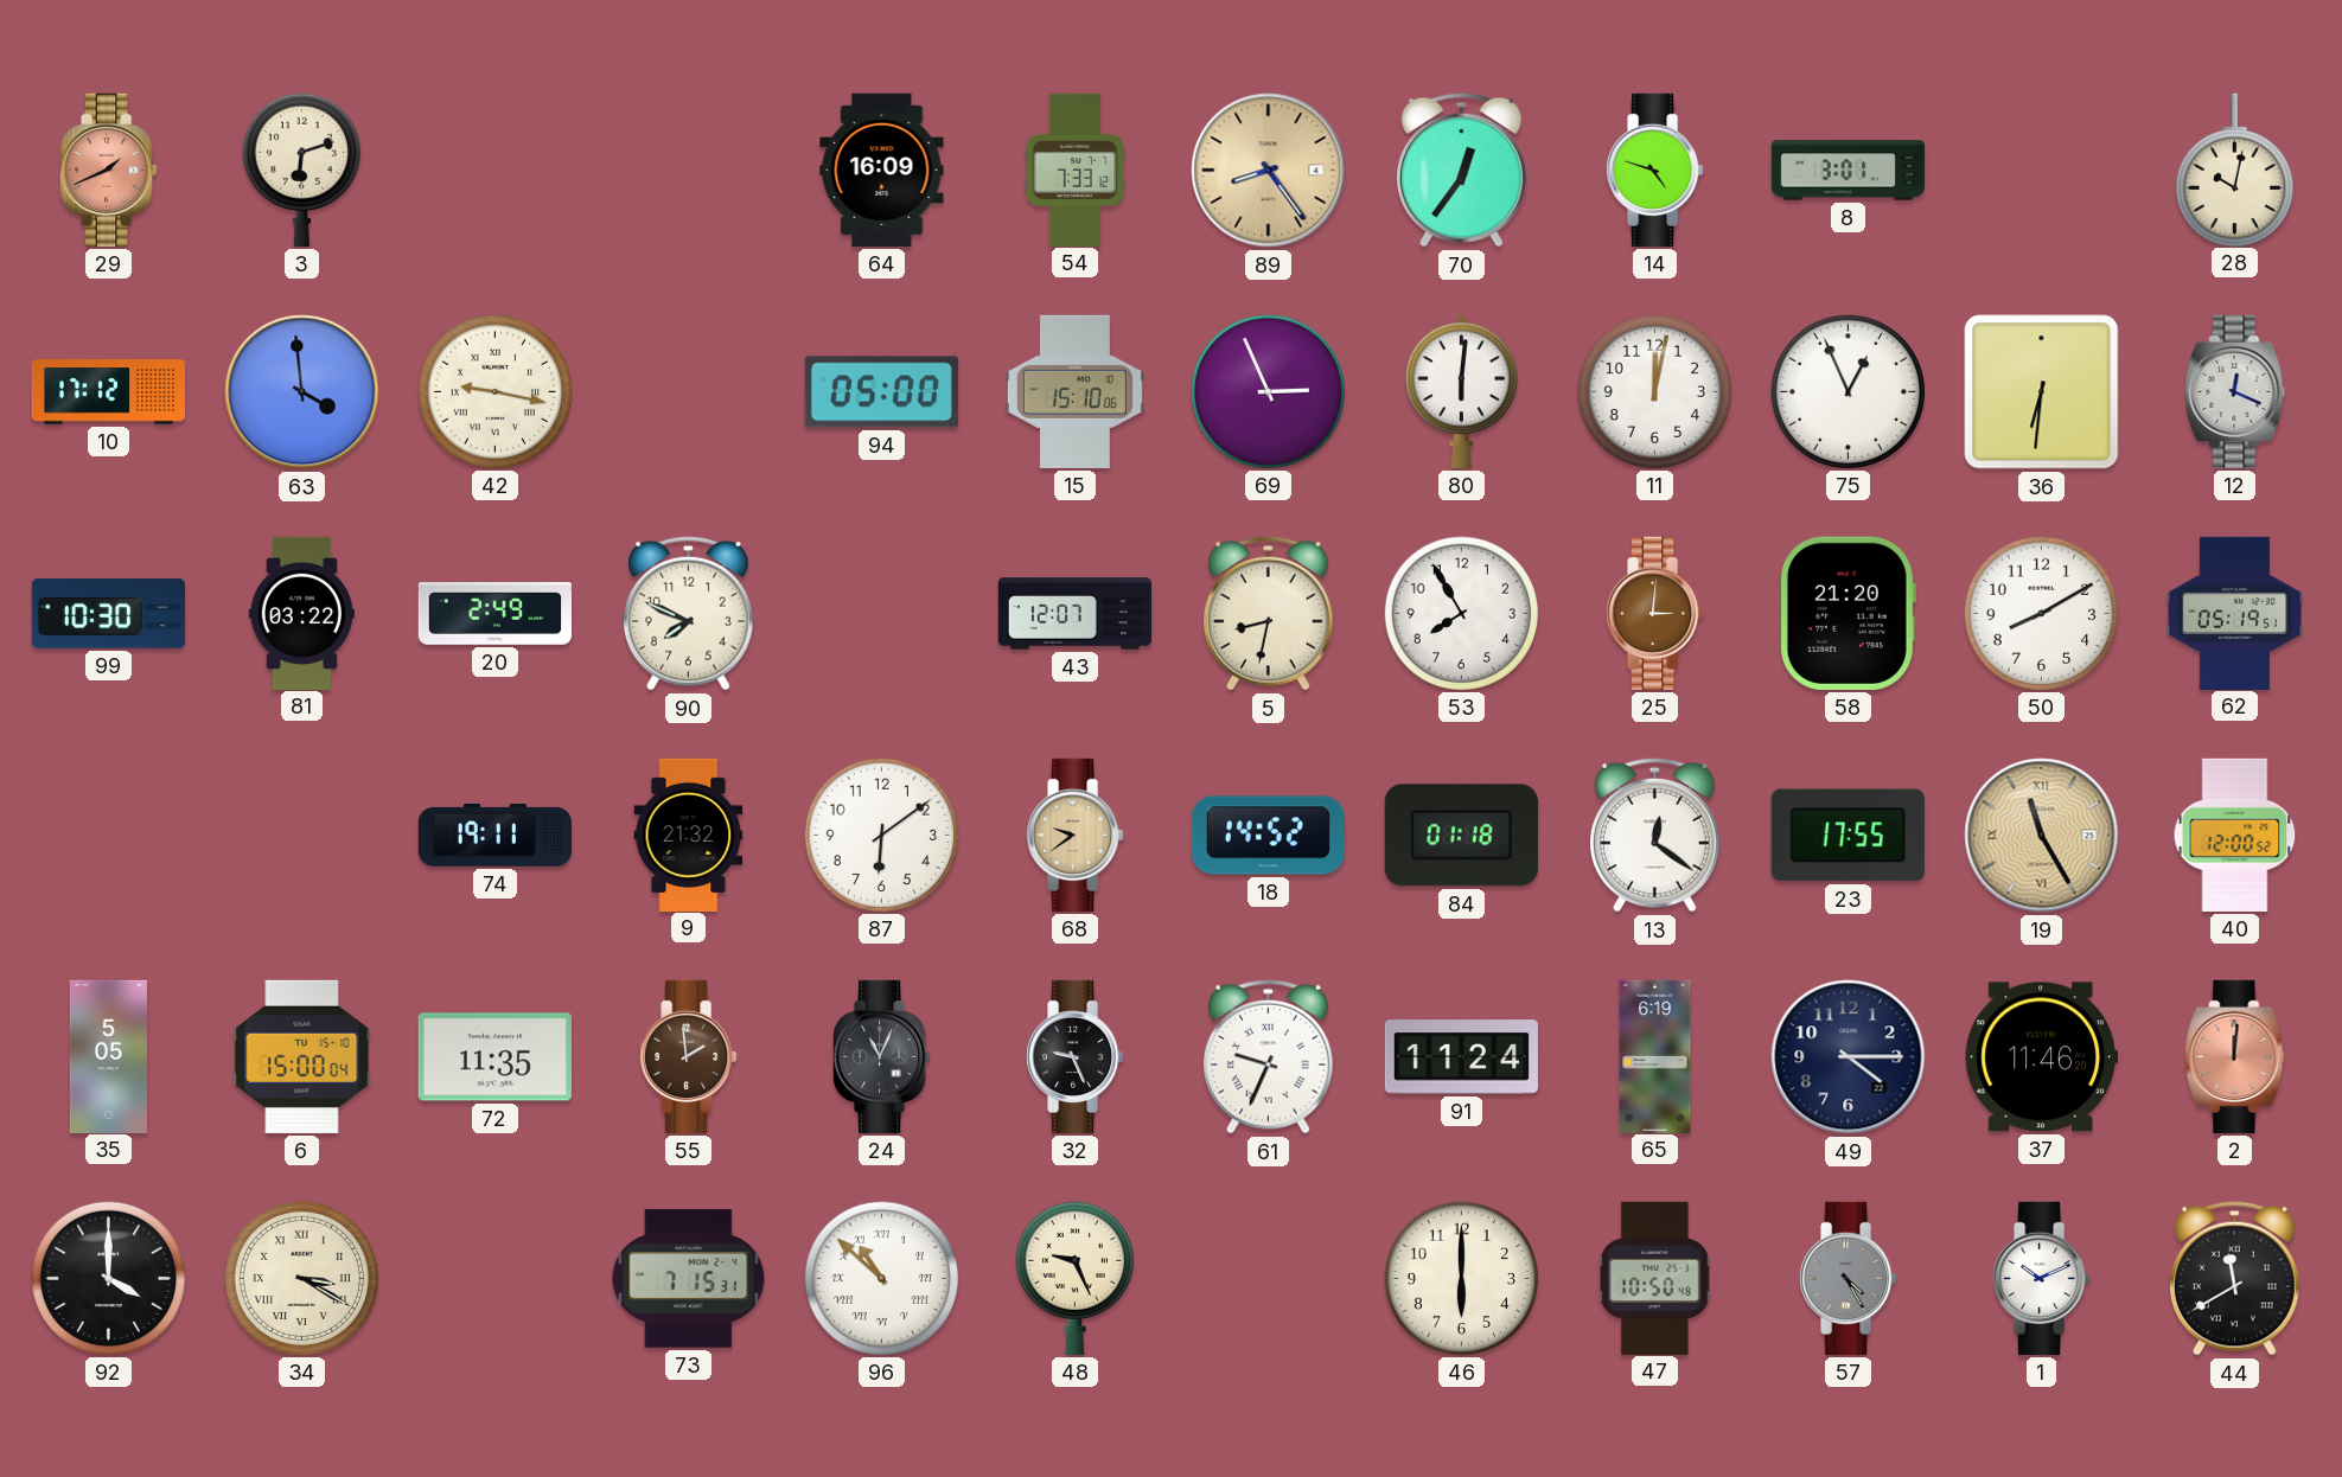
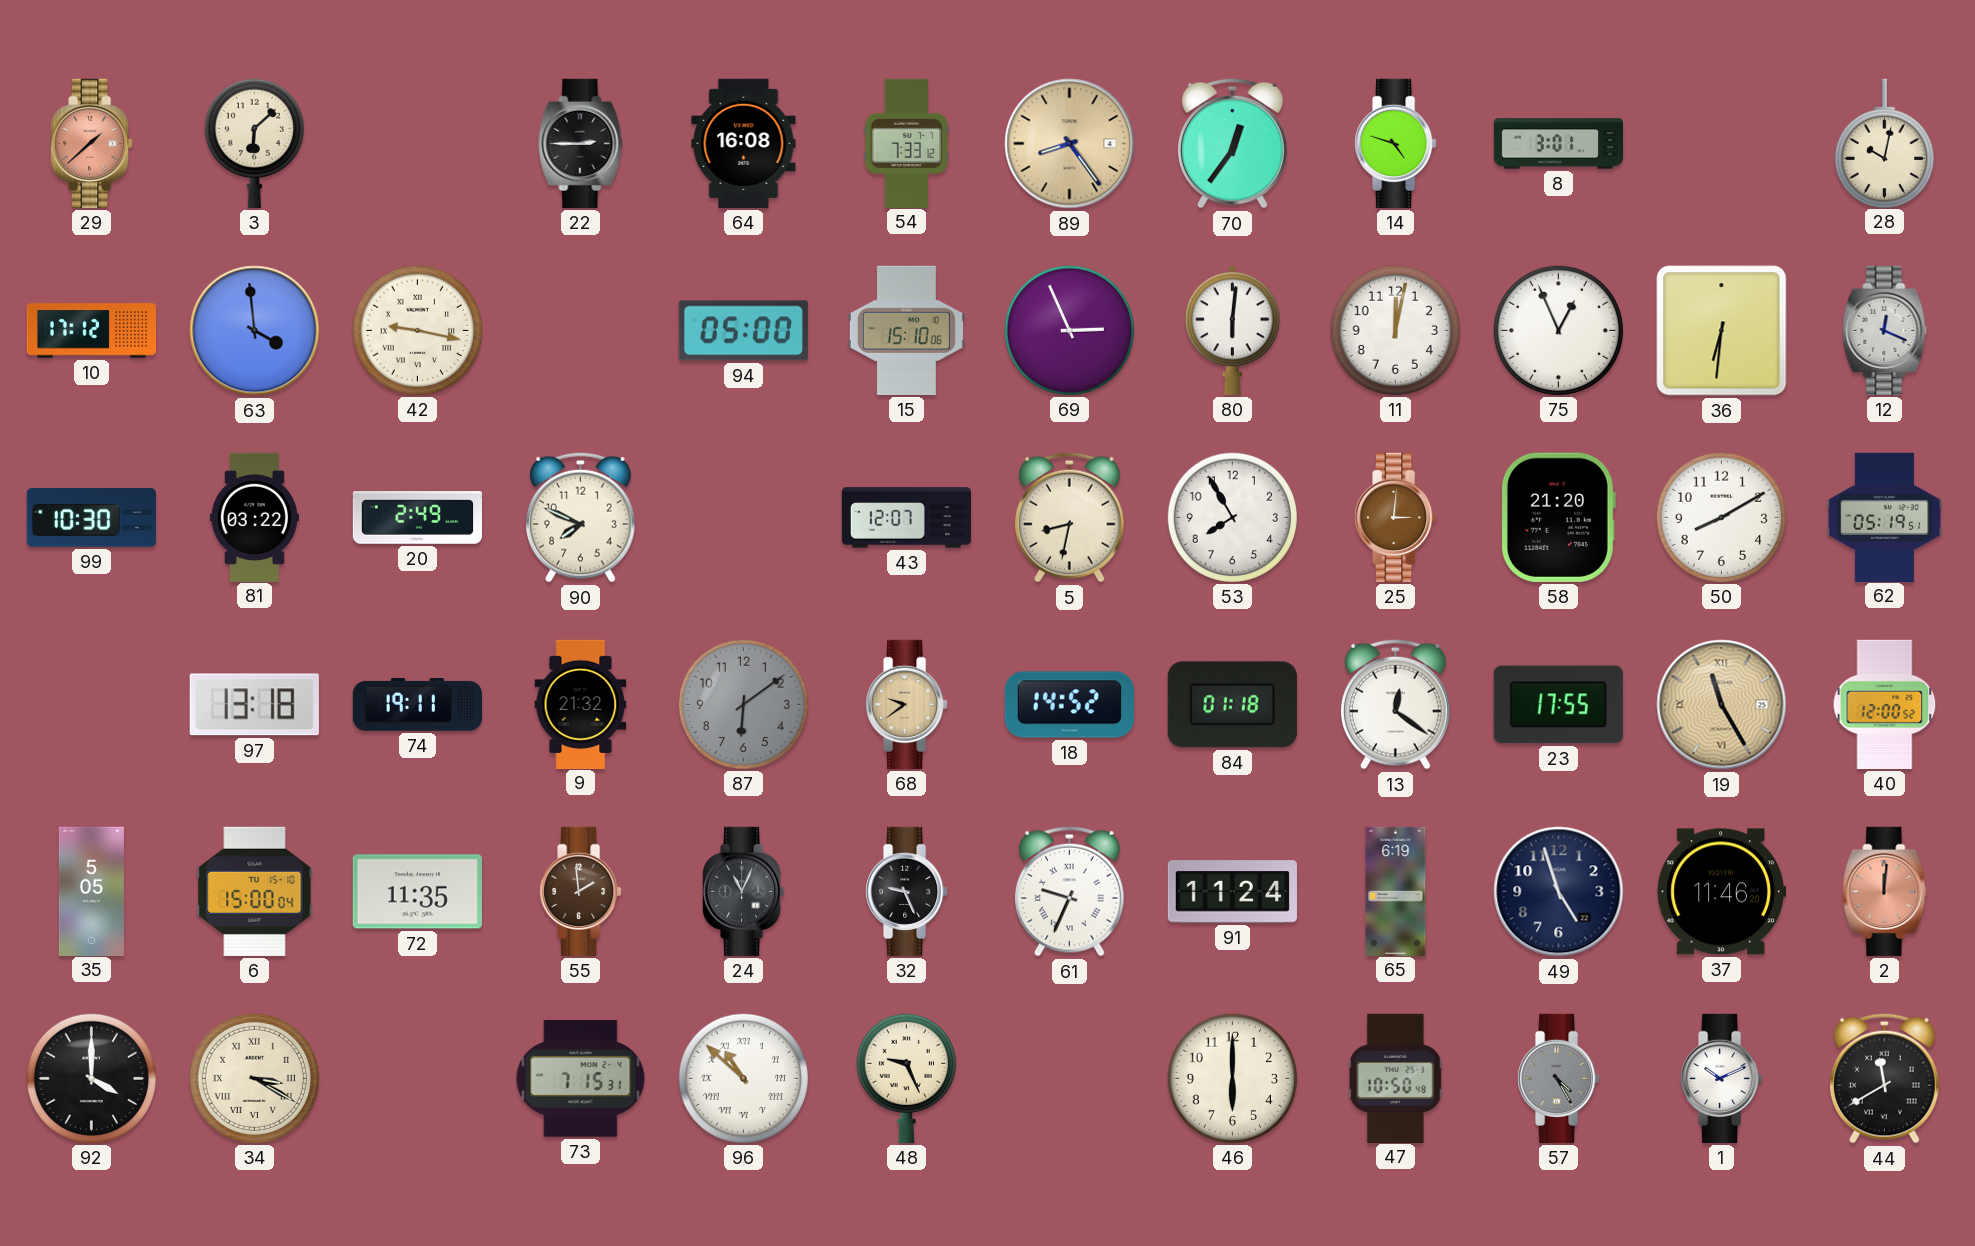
29: 1:41 -> 1:38
3: 6:12 -> 6:08
22: none -> 2:45
64: 16:09 -> 16:08
97: none -> 13:18
87 dial: white -> grey
49: 4:15 -> 4:57
